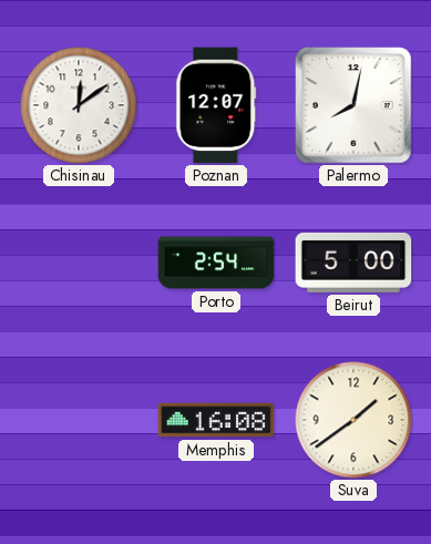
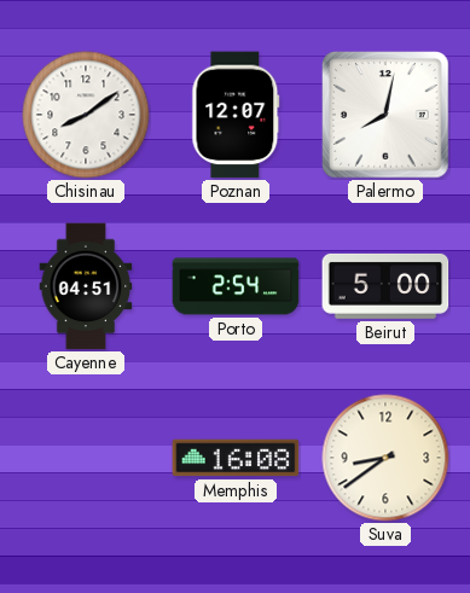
Chisinau: 12:09 -> 8:09
Cayenne: none -> 04:51
Suva: 1:39 -> 8:39
